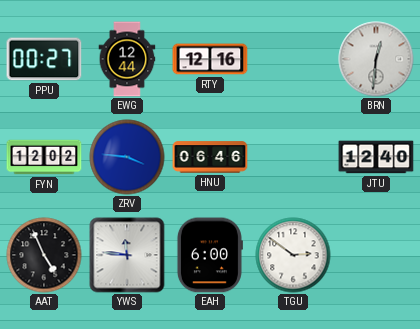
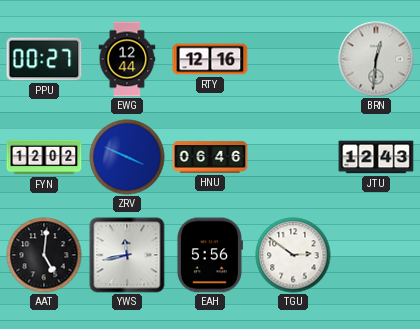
ZRV: 3:46 -> 3:49
JTU: 12:40 -> 12:43
AAT: 4:56 -> 5:01
YWS: 11:46 -> 11:43
EAH: 6:00 -> 5:56
